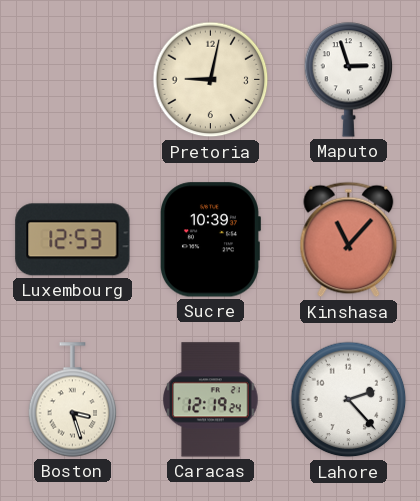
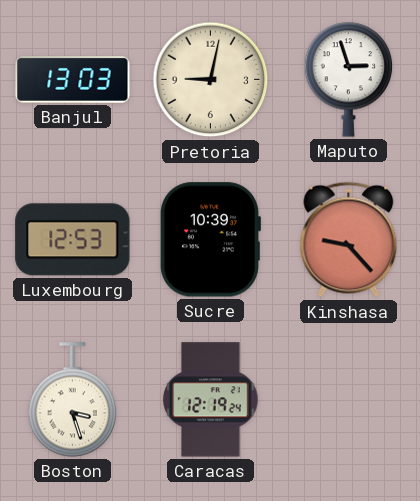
Banjul: none -> 13:03
Kinshasa: 11:07 -> 9:23
Lahore: 2:23 -> none
